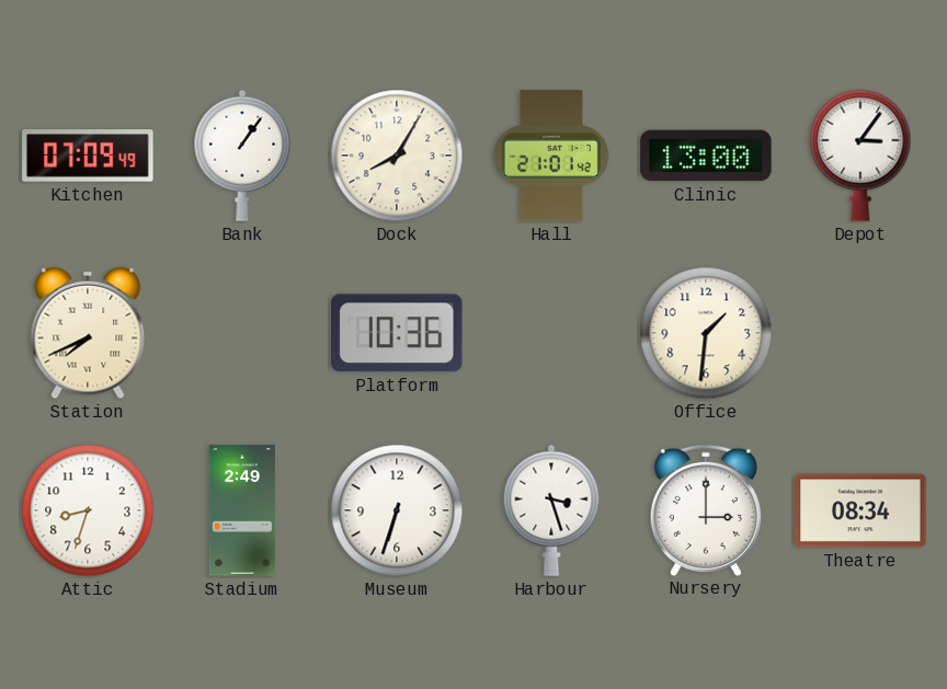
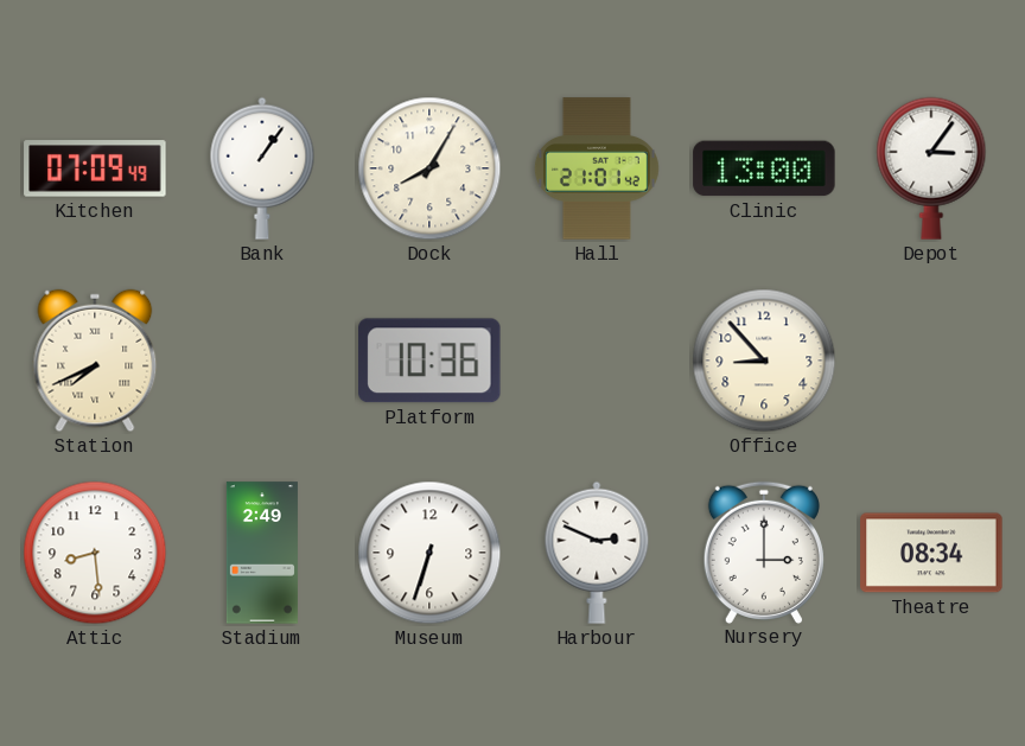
Office: 1:31 -> 8:53
Attic: 8:33 -> 8:29
Harbour: 3:27 -> 2:49
